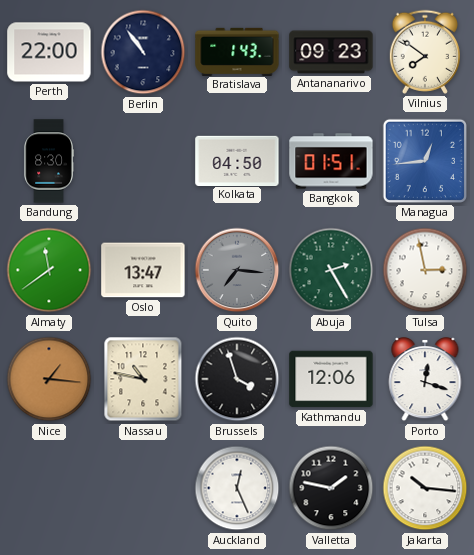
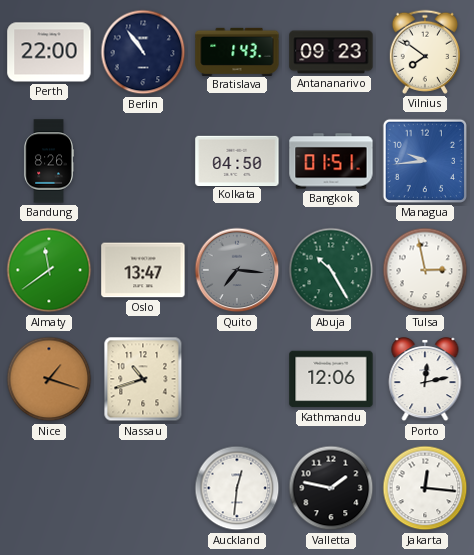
Bandung: 8:30 -> 8:26
Managua: 12:44 -> 9:44
Abuja: 2:25 -> 10:25
Nice: 1:16 -> 1:18
Nassau: 10:47 -> 10:42
Brussels: 3:57 -> none
Porto: 12:18 -> 12:13
Auckland: 12:26 -> 12:31
Jakarta: 10:16 -> 12:16
